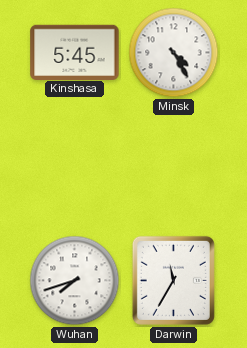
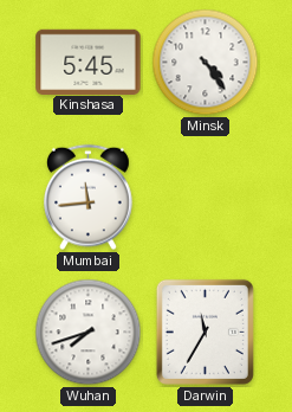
Minsk: 4:25 -> 4:24
Mumbai: none -> 11:44
